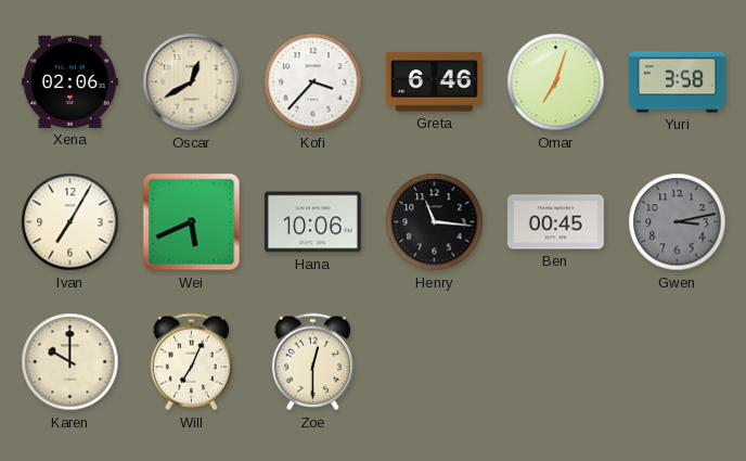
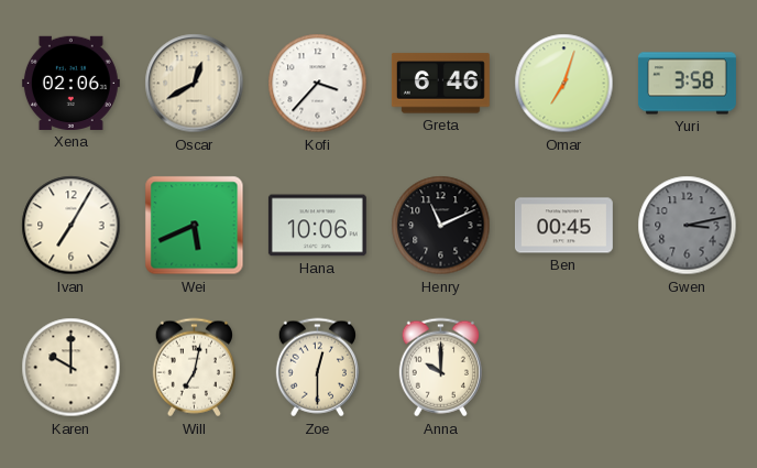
Henry: 11:16 -> 11:11
Will: 7:04 -> 7:02
Anna: none -> 10:00
